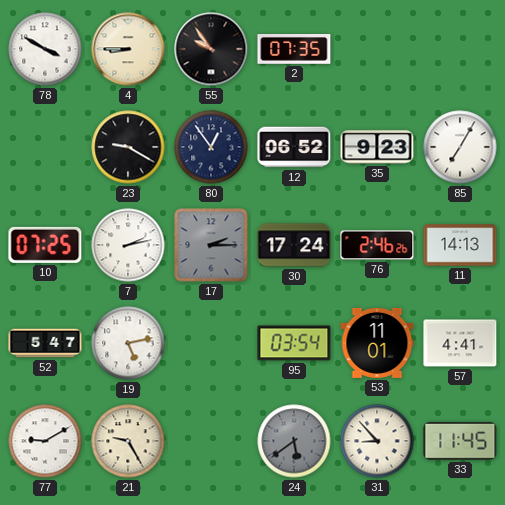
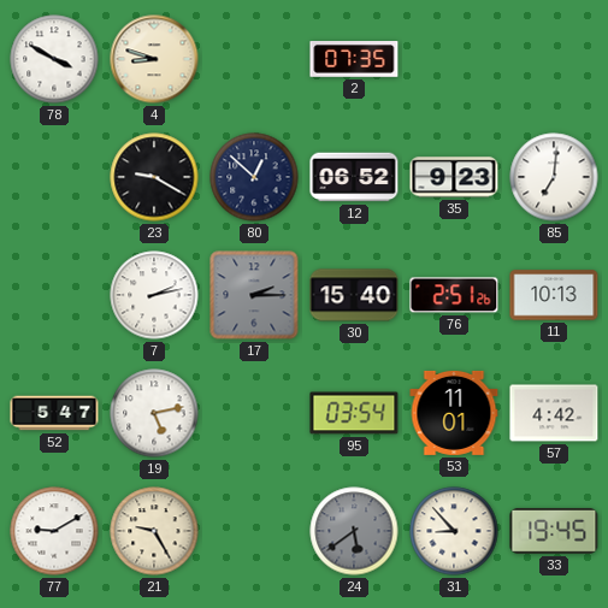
4: 8:45 -> 8:48
55: 9:54 -> none
80: 12:54 -> 12:52
85: 7:05 -> 7:01
10: 07:25 -> none
30: 17:24 -> 15:40
76: 2:46 -> 2:51
11: 14:13 -> 10:13
57: 4:41 -> 4:42
33: 11:45 -> 19:45
